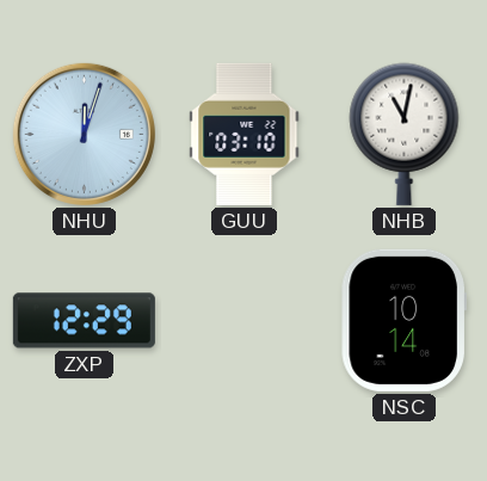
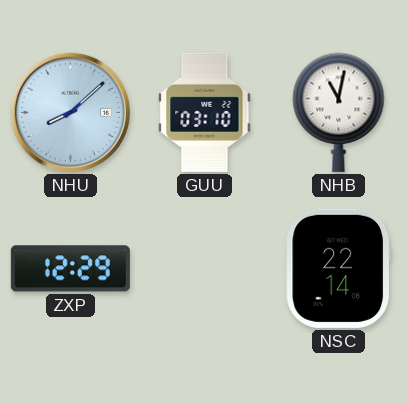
NHU: 12:03 -> 8:08
NSC: 10:14 -> 22:14
